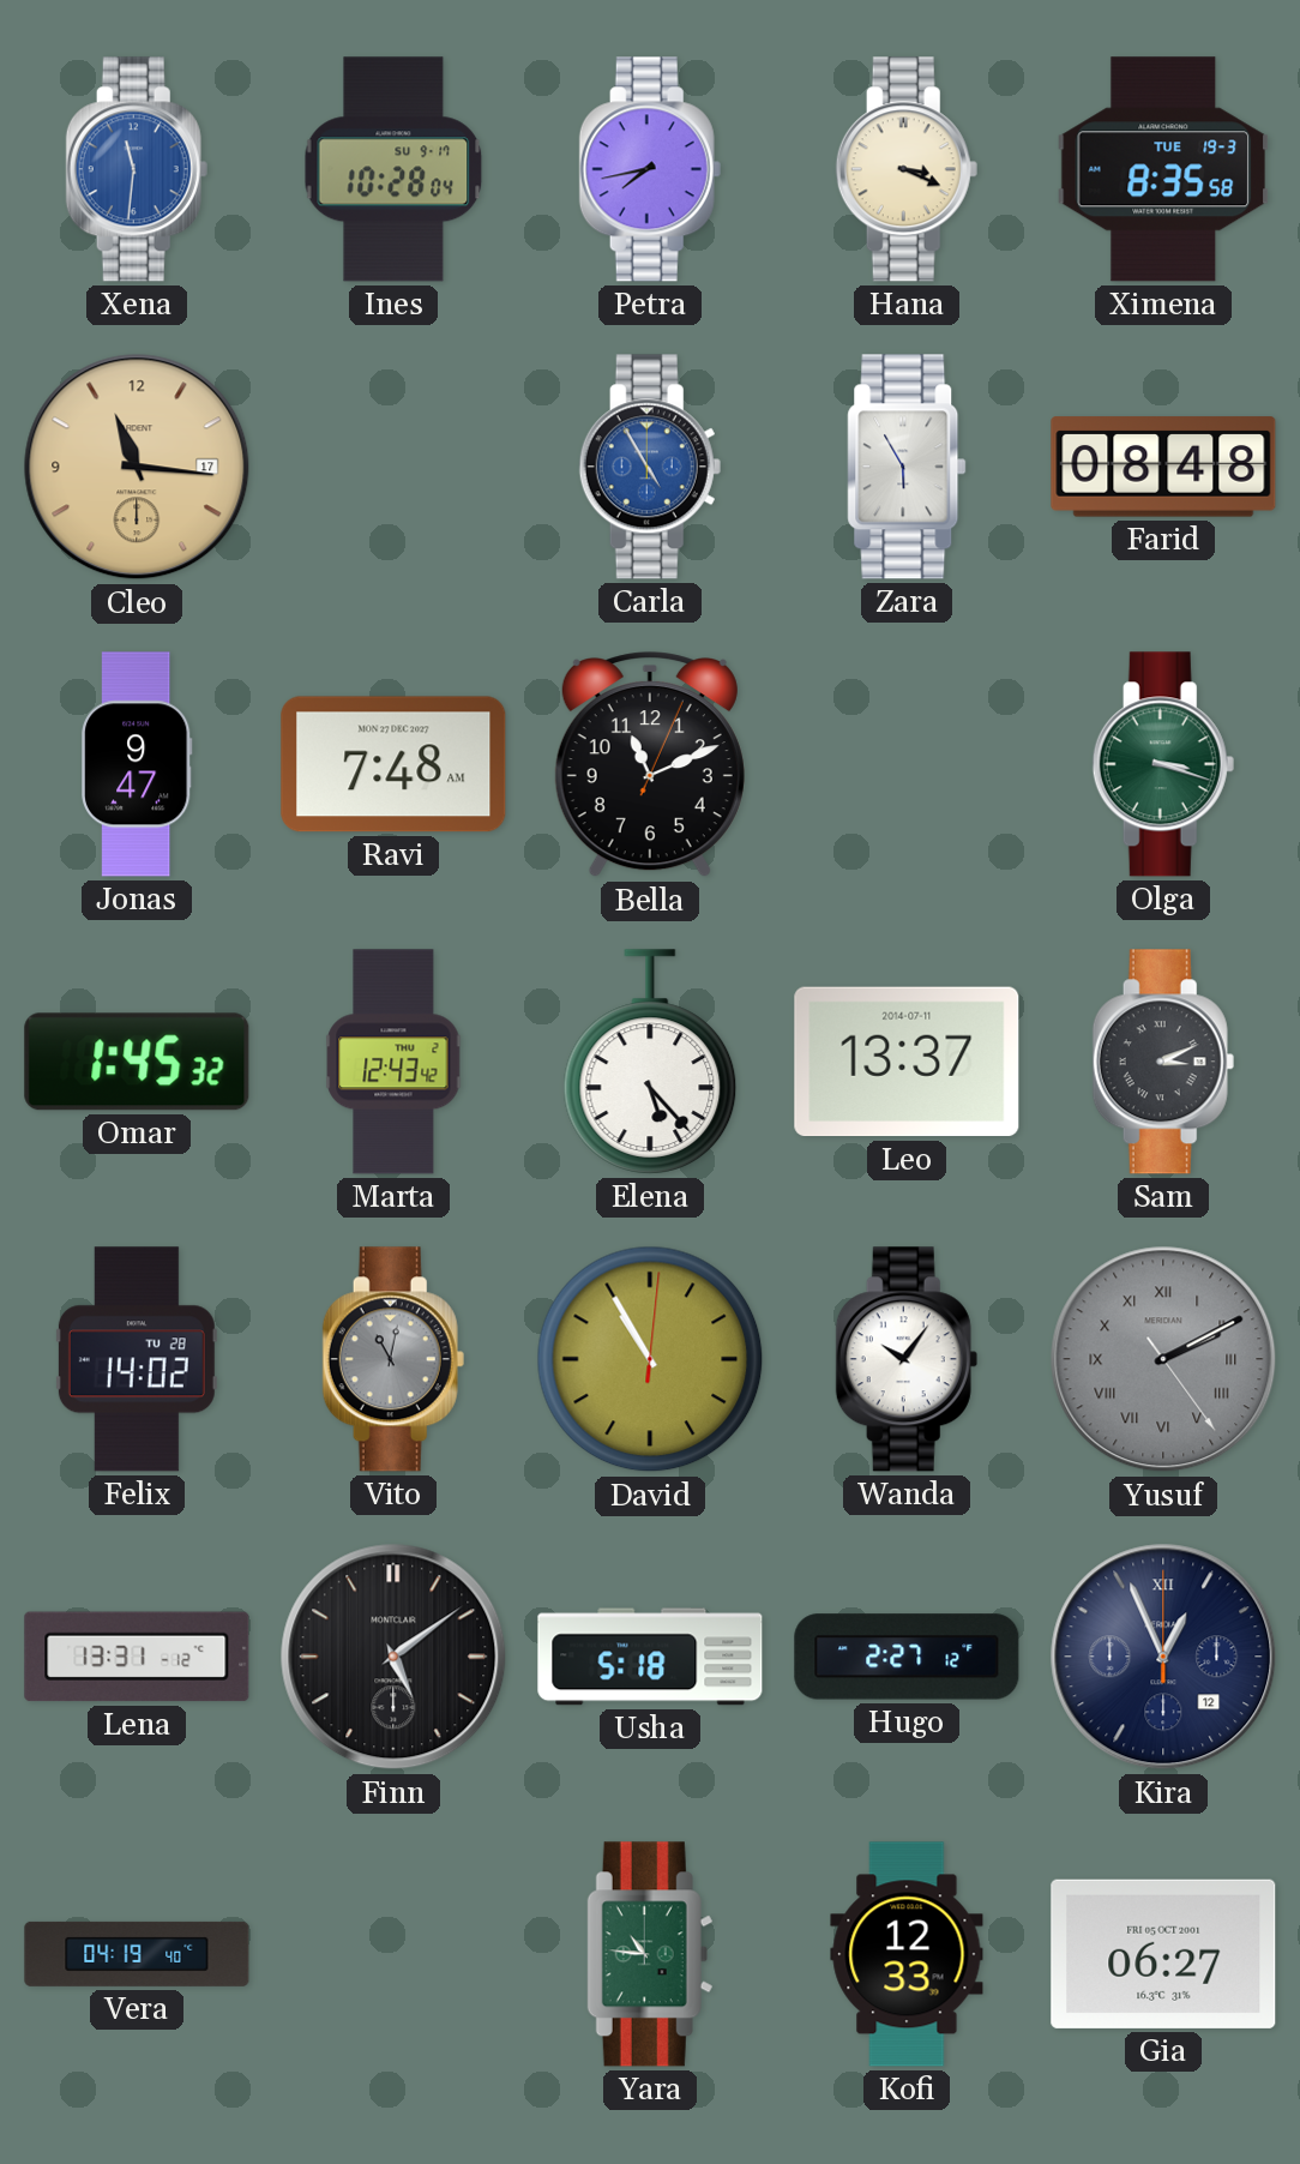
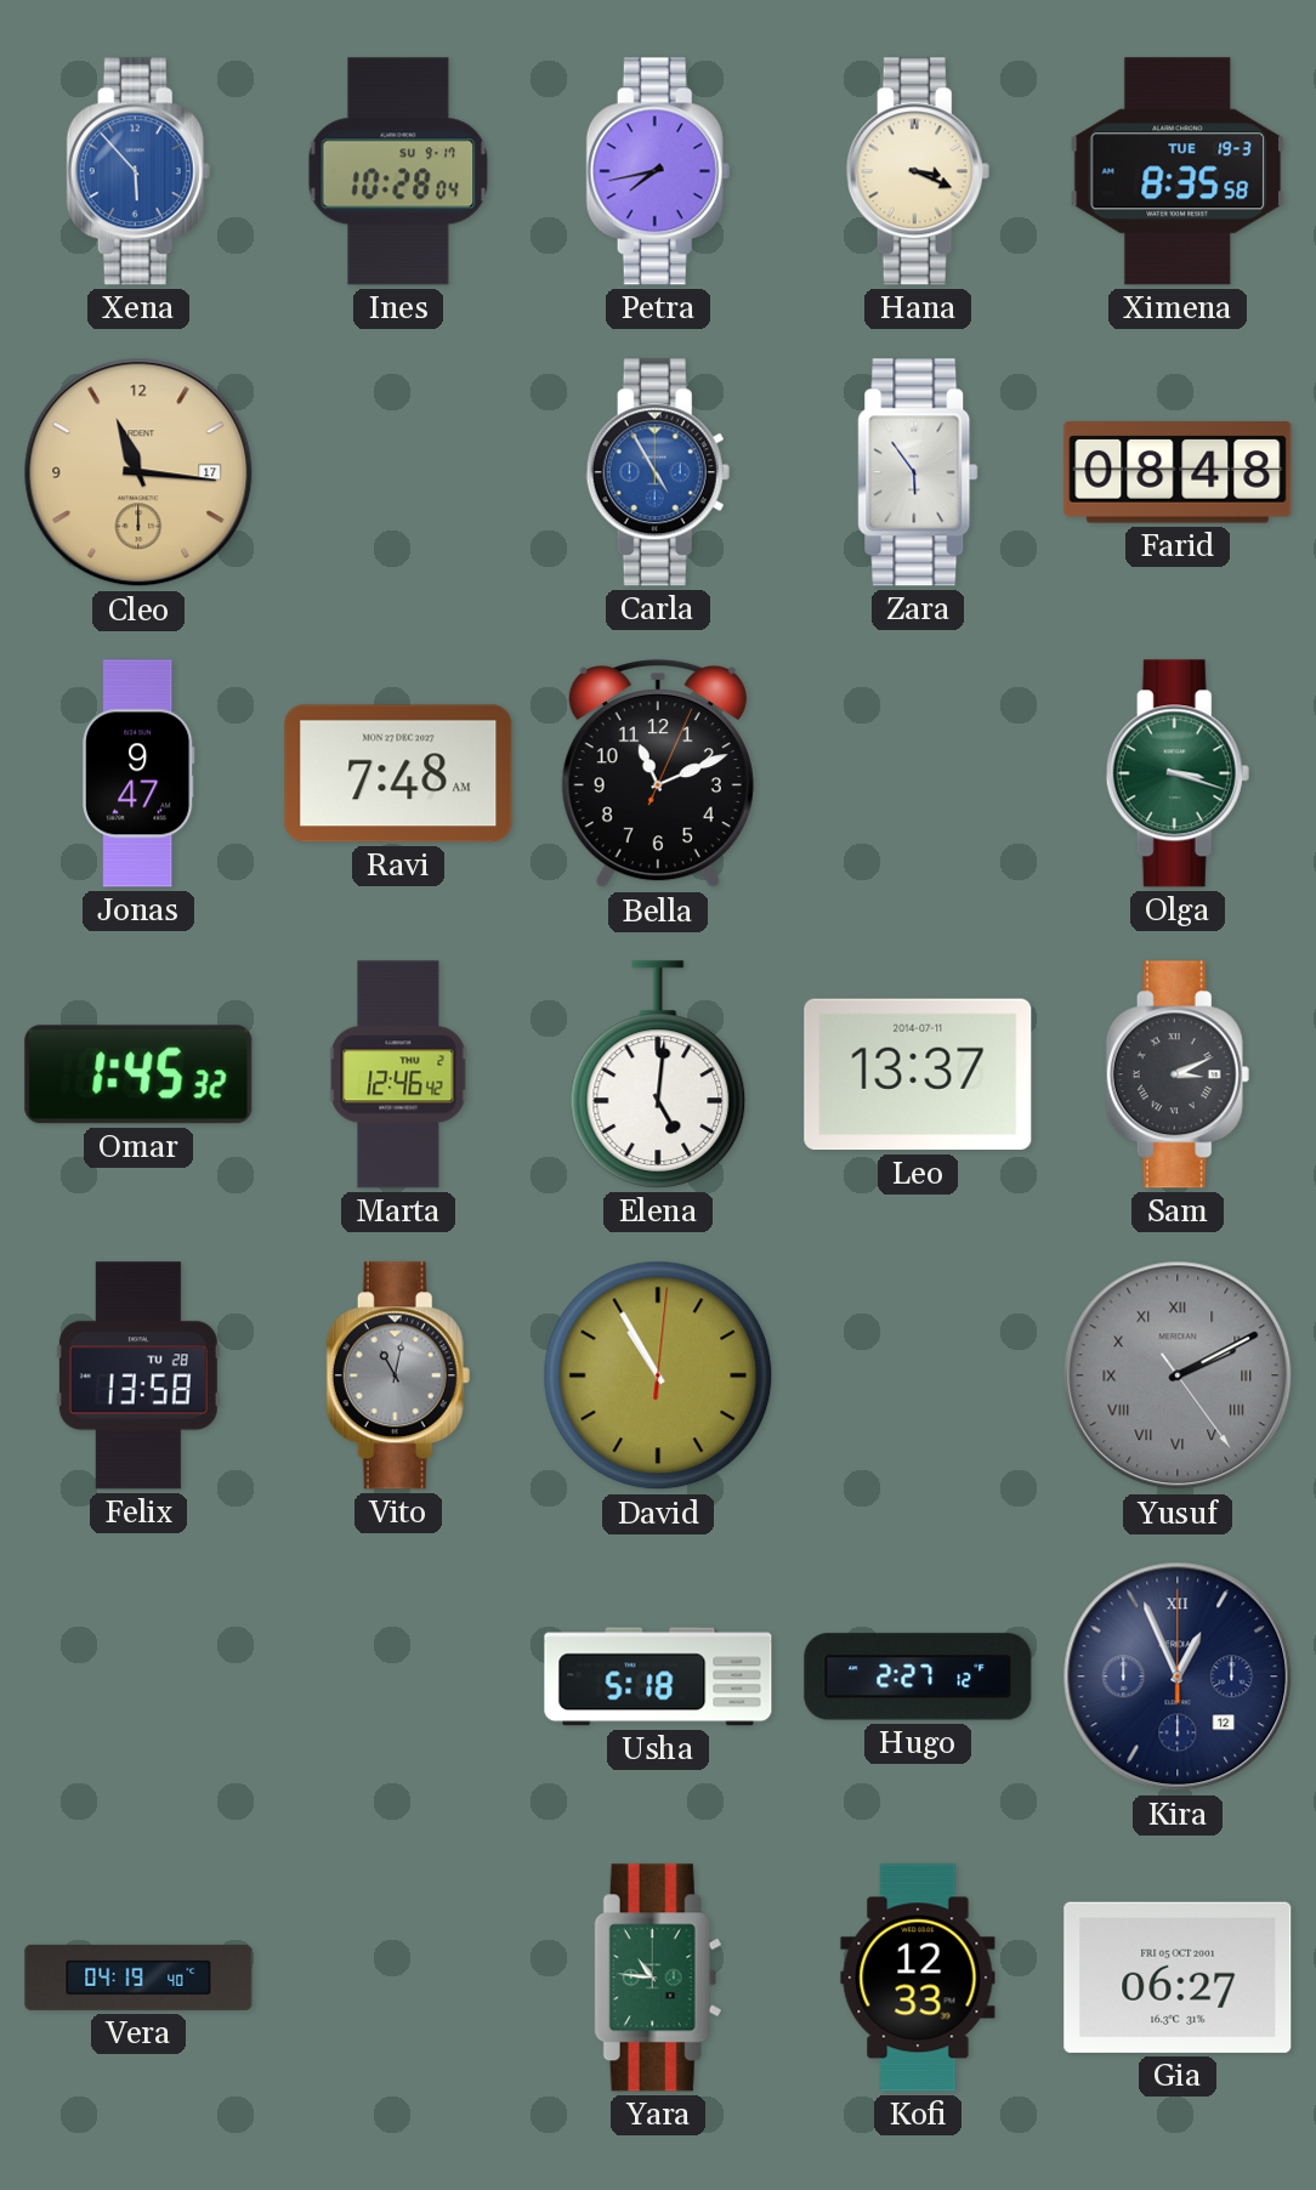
Xena: 11:31 -> 5:53
Zara: 5:55 -> 5:54
Marta: 12:43 -> 12:46
Elena: 5:23 -> 5:01
Felix: 14:02 -> 13:58
Wanda: 10:06 -> none
Lena: 13:31 -> none
Finn: 5:09 -> none
